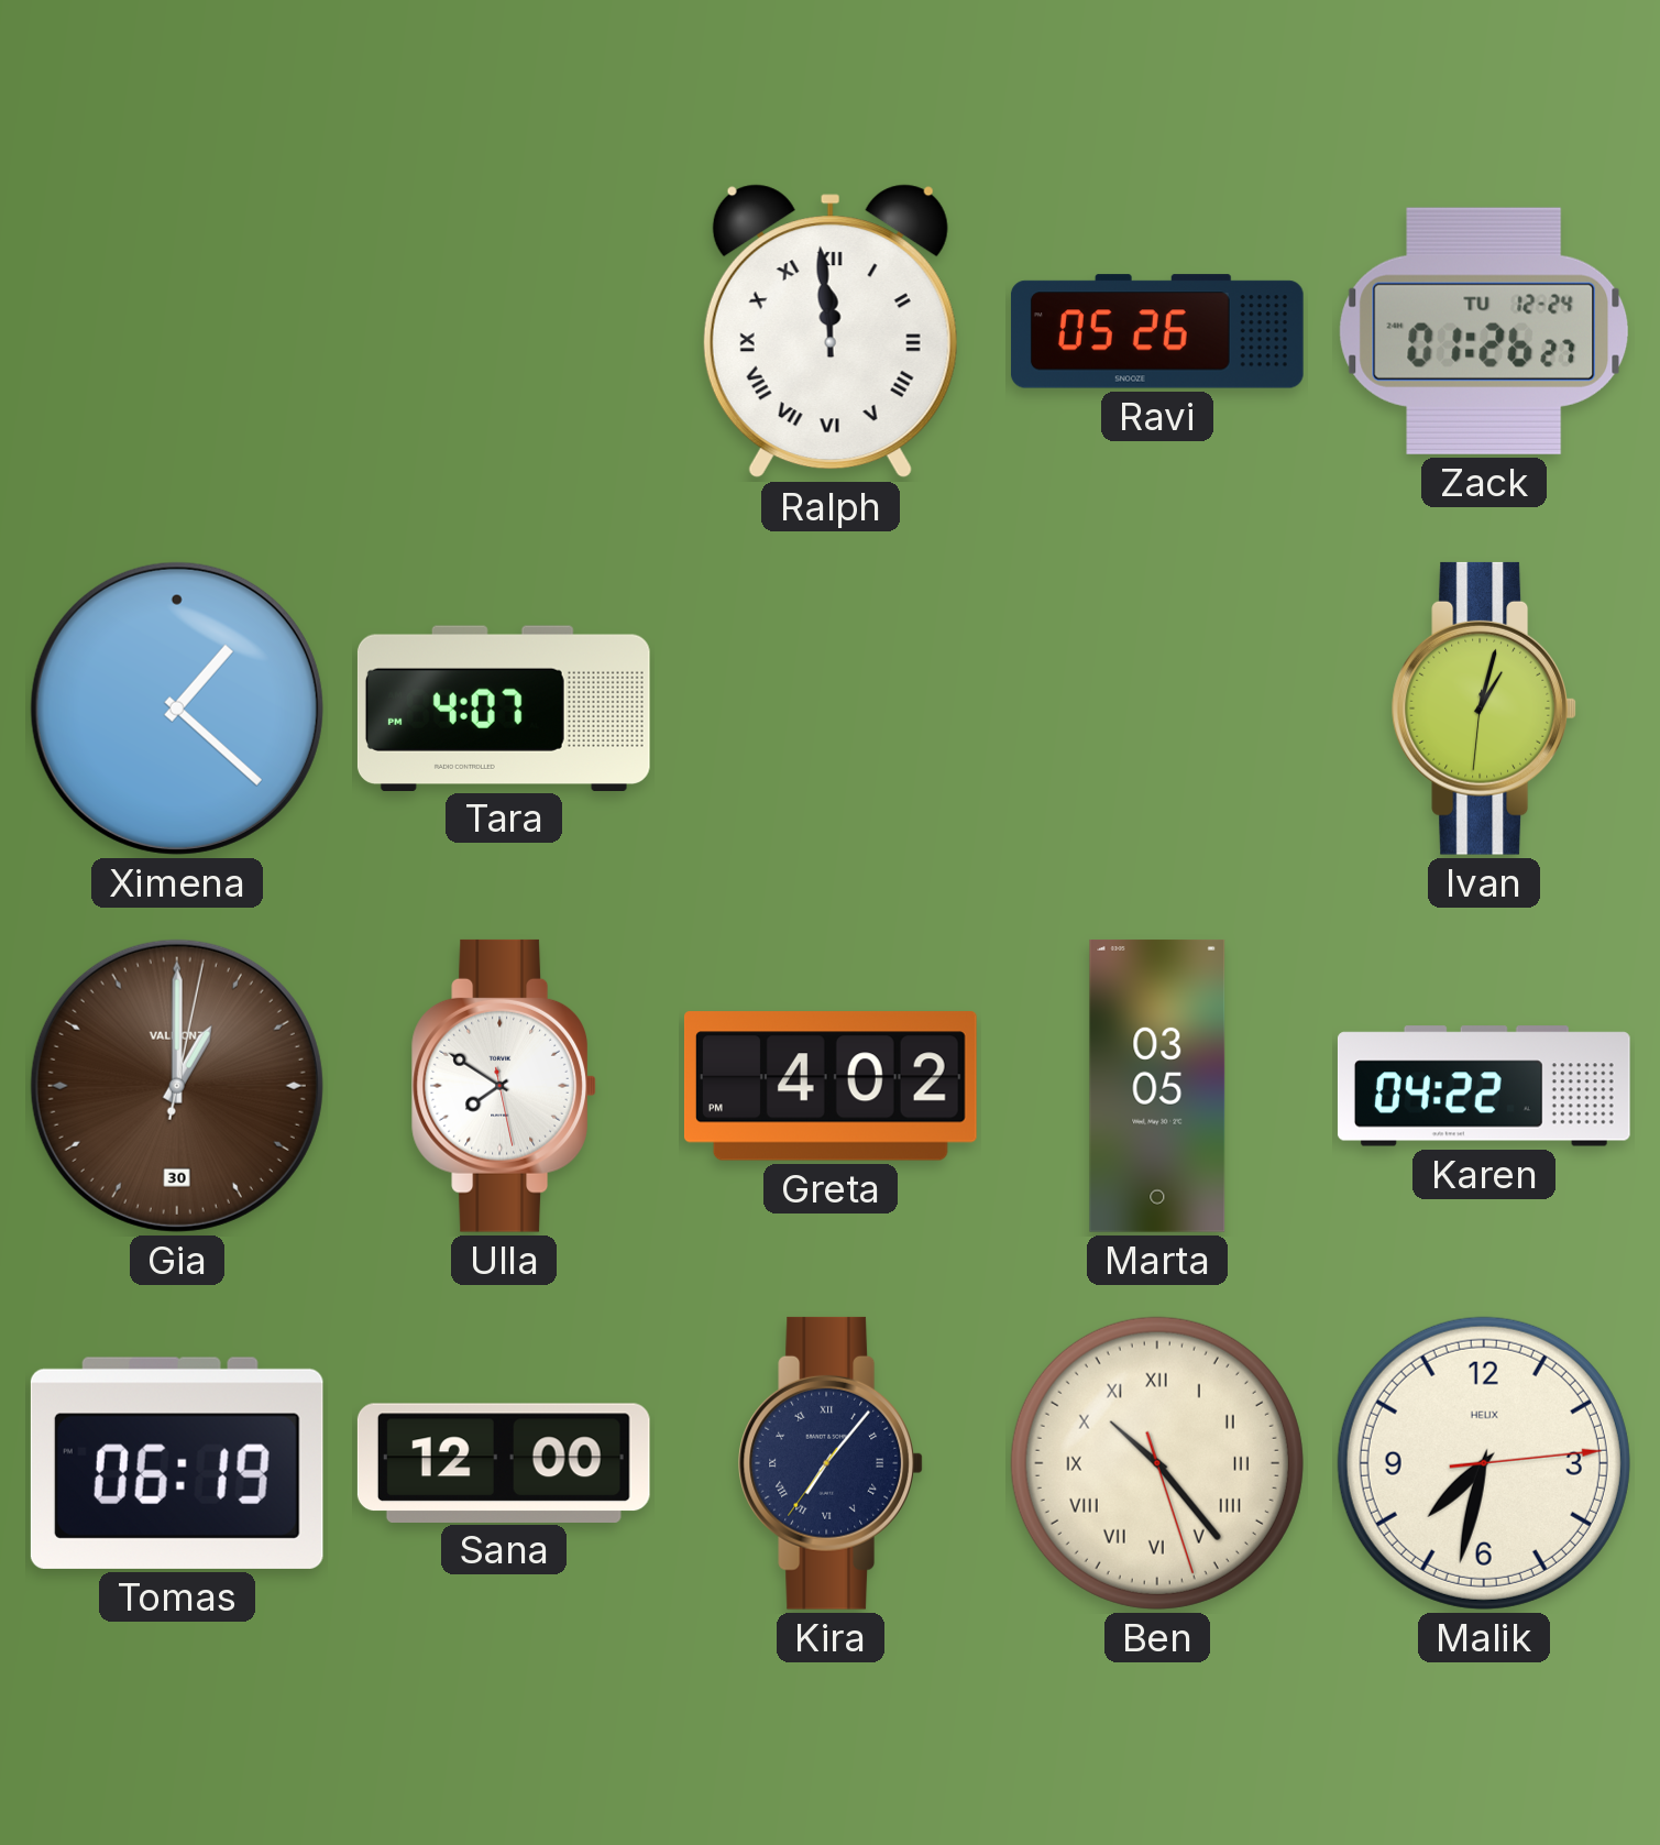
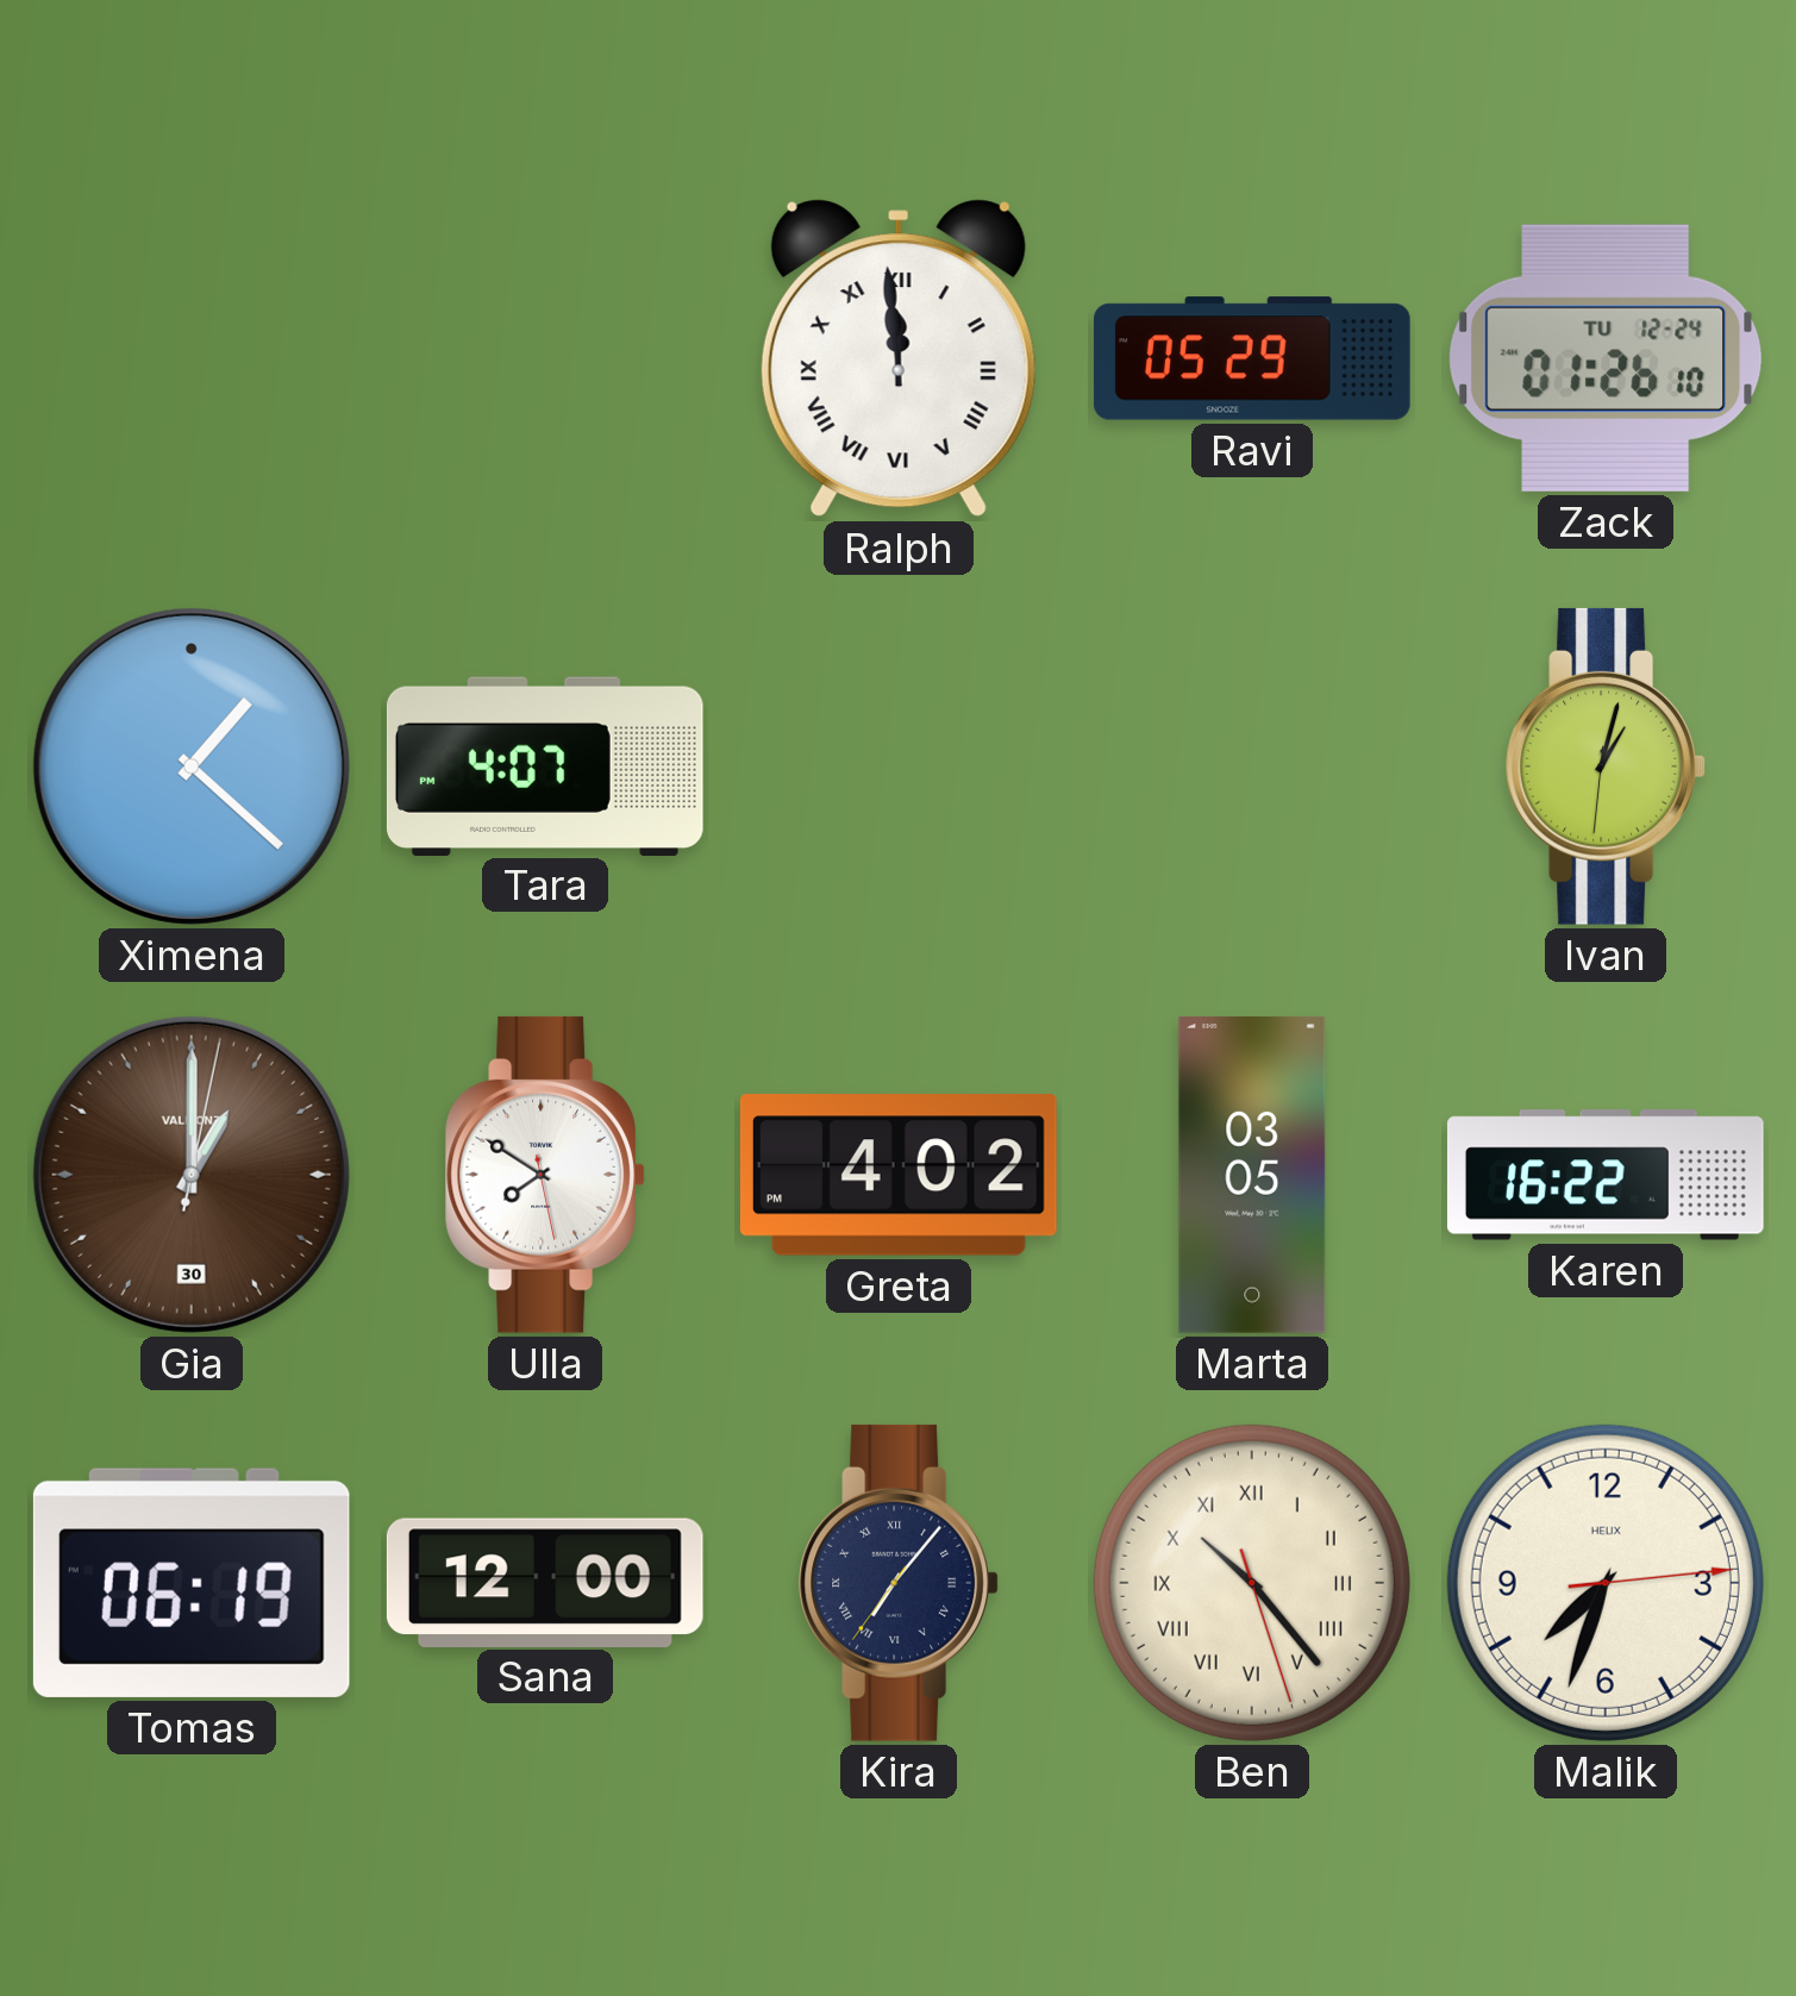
Ravi: 05:26 -> 05:29
Zack: 01:26:27 -> 01:26:10
Karen: 04:22 -> 16:22
Malik: 7:32 -> 7:33
